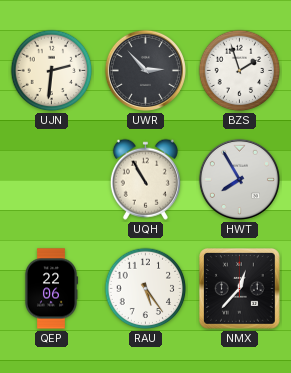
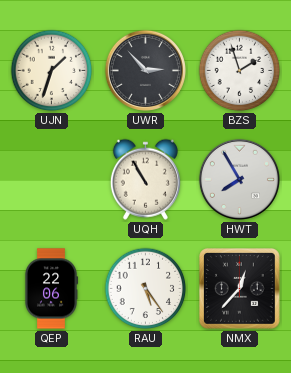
UJN: 2:31 -> 1:33
